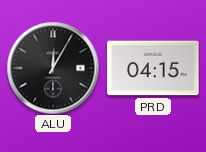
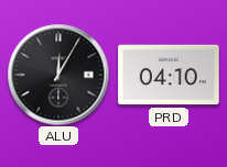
PRD: 04:15 -> 04:10
